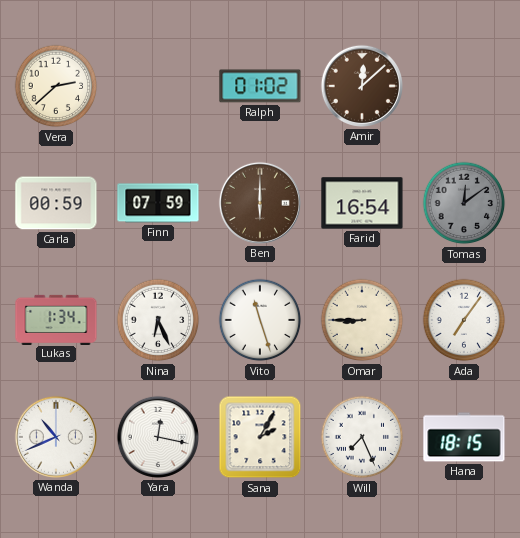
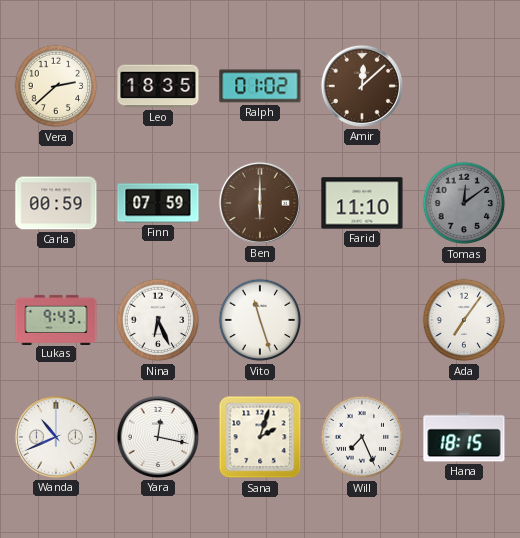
Leo: none -> 18:35
Farid: 16:54 -> 11:10
Lukas: 1:34 -> 9:43
Omar: 8:45 -> none
Sana: 2:05 -> 2:03
